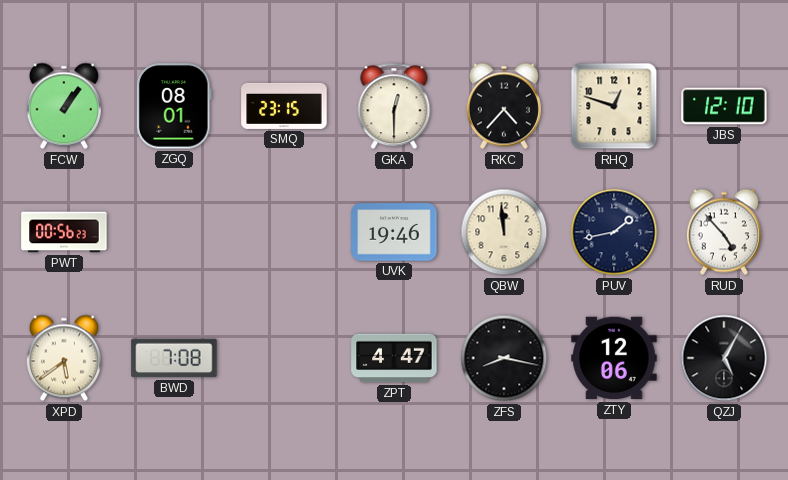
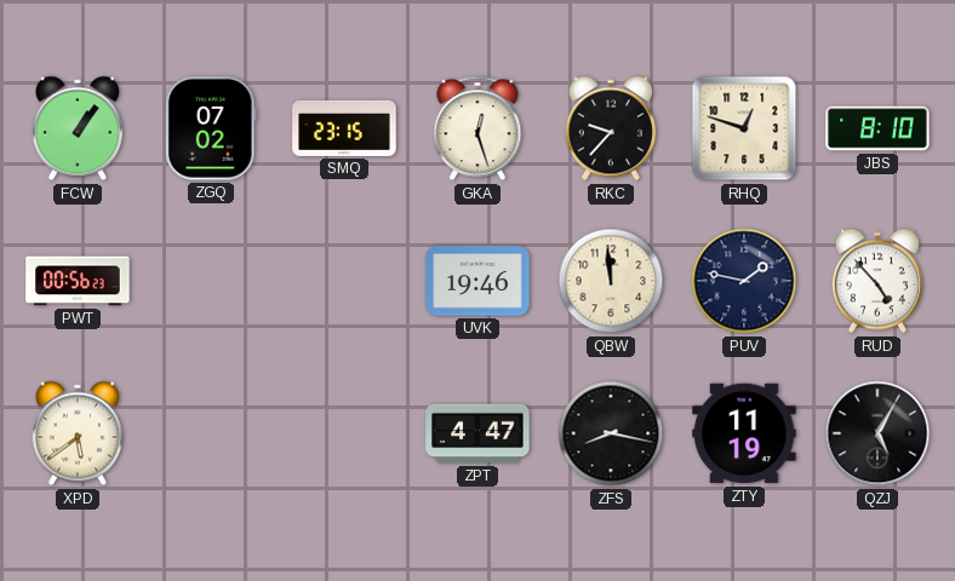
ZGQ: 08:01 -> 07:02
GKA: 12:30 -> 12:27
RKC: 4:37 -> 9:37
JBS: 12:10 -> 8:10
PUV: 1:43 -> 1:47
BWD: 7:08 -> none
ZTY: 12:06 -> 11:19
